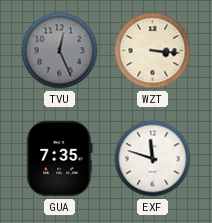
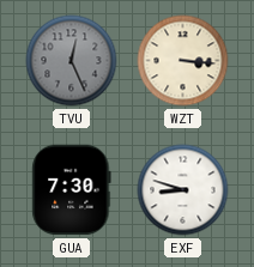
GUA: 7:35 -> 7:30
EXF: 11:48 -> 8:48
